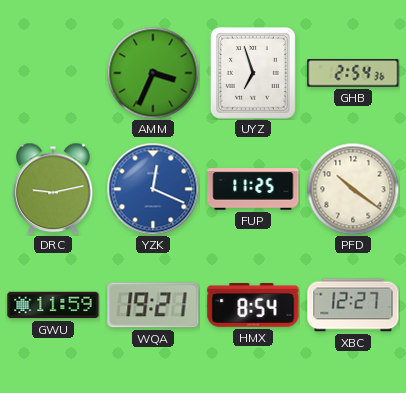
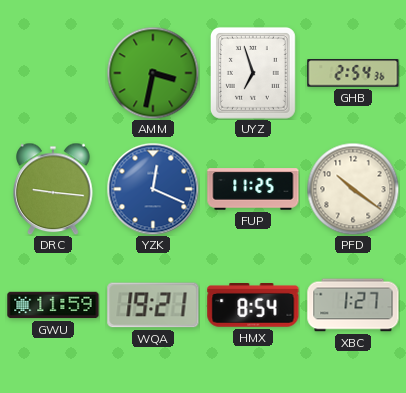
AMM: 3:34 -> 3:32
DRC: 9:13 -> 9:16
XBC: 12:27 -> 1:27
